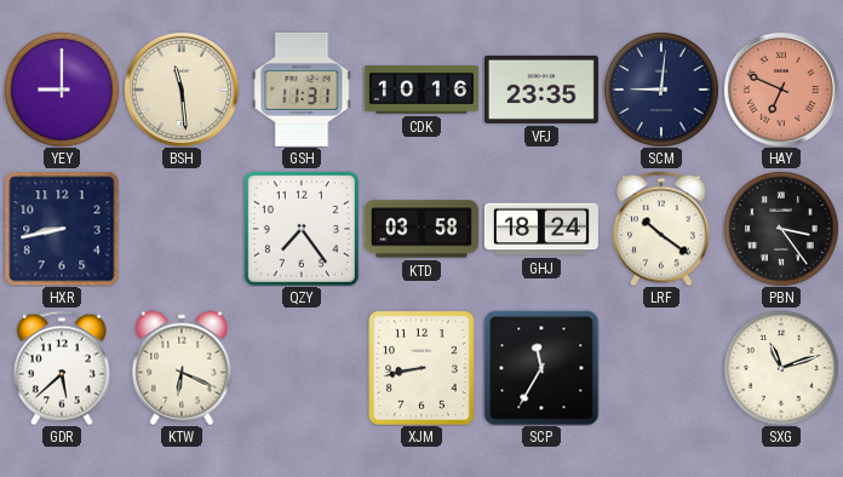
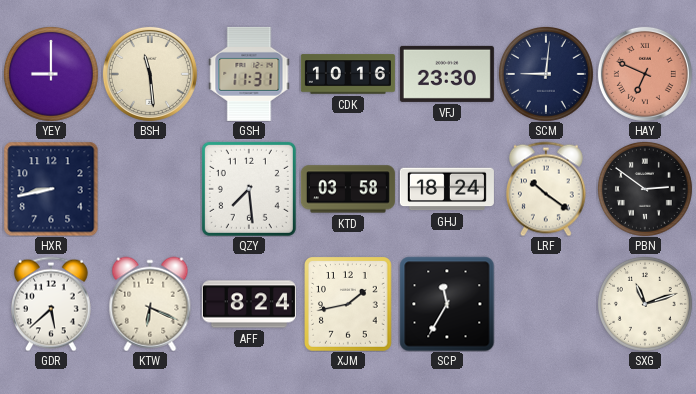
VFJ: 23:35 -> 23:30
QZY: 7:24 -> 7:29
PBN: 3:24 -> 2:51
AFF: none -> 8:24
XJM: 8:43 -> 1:43
